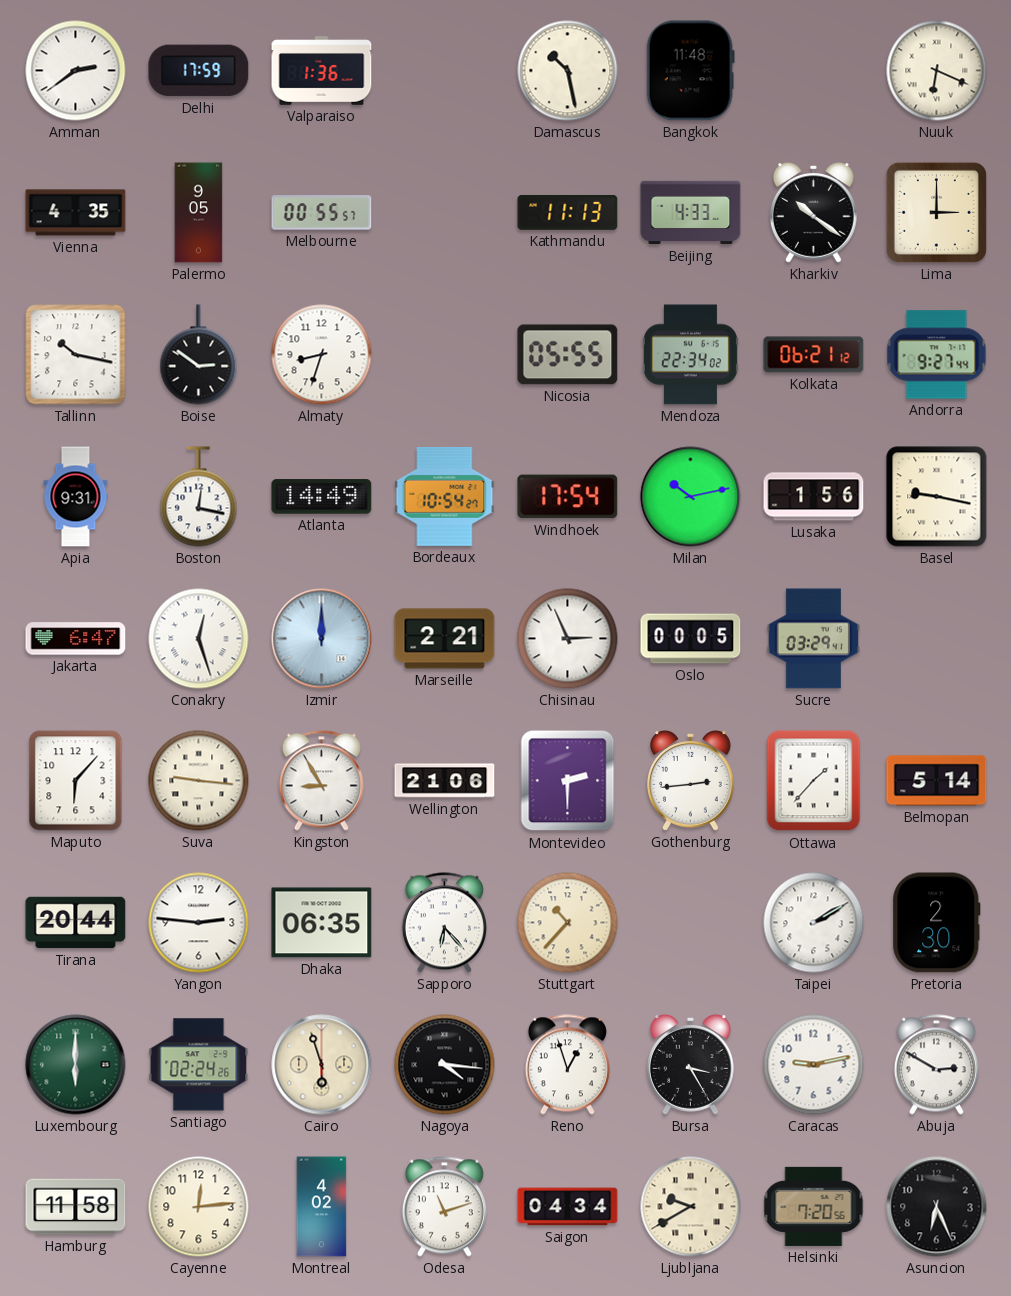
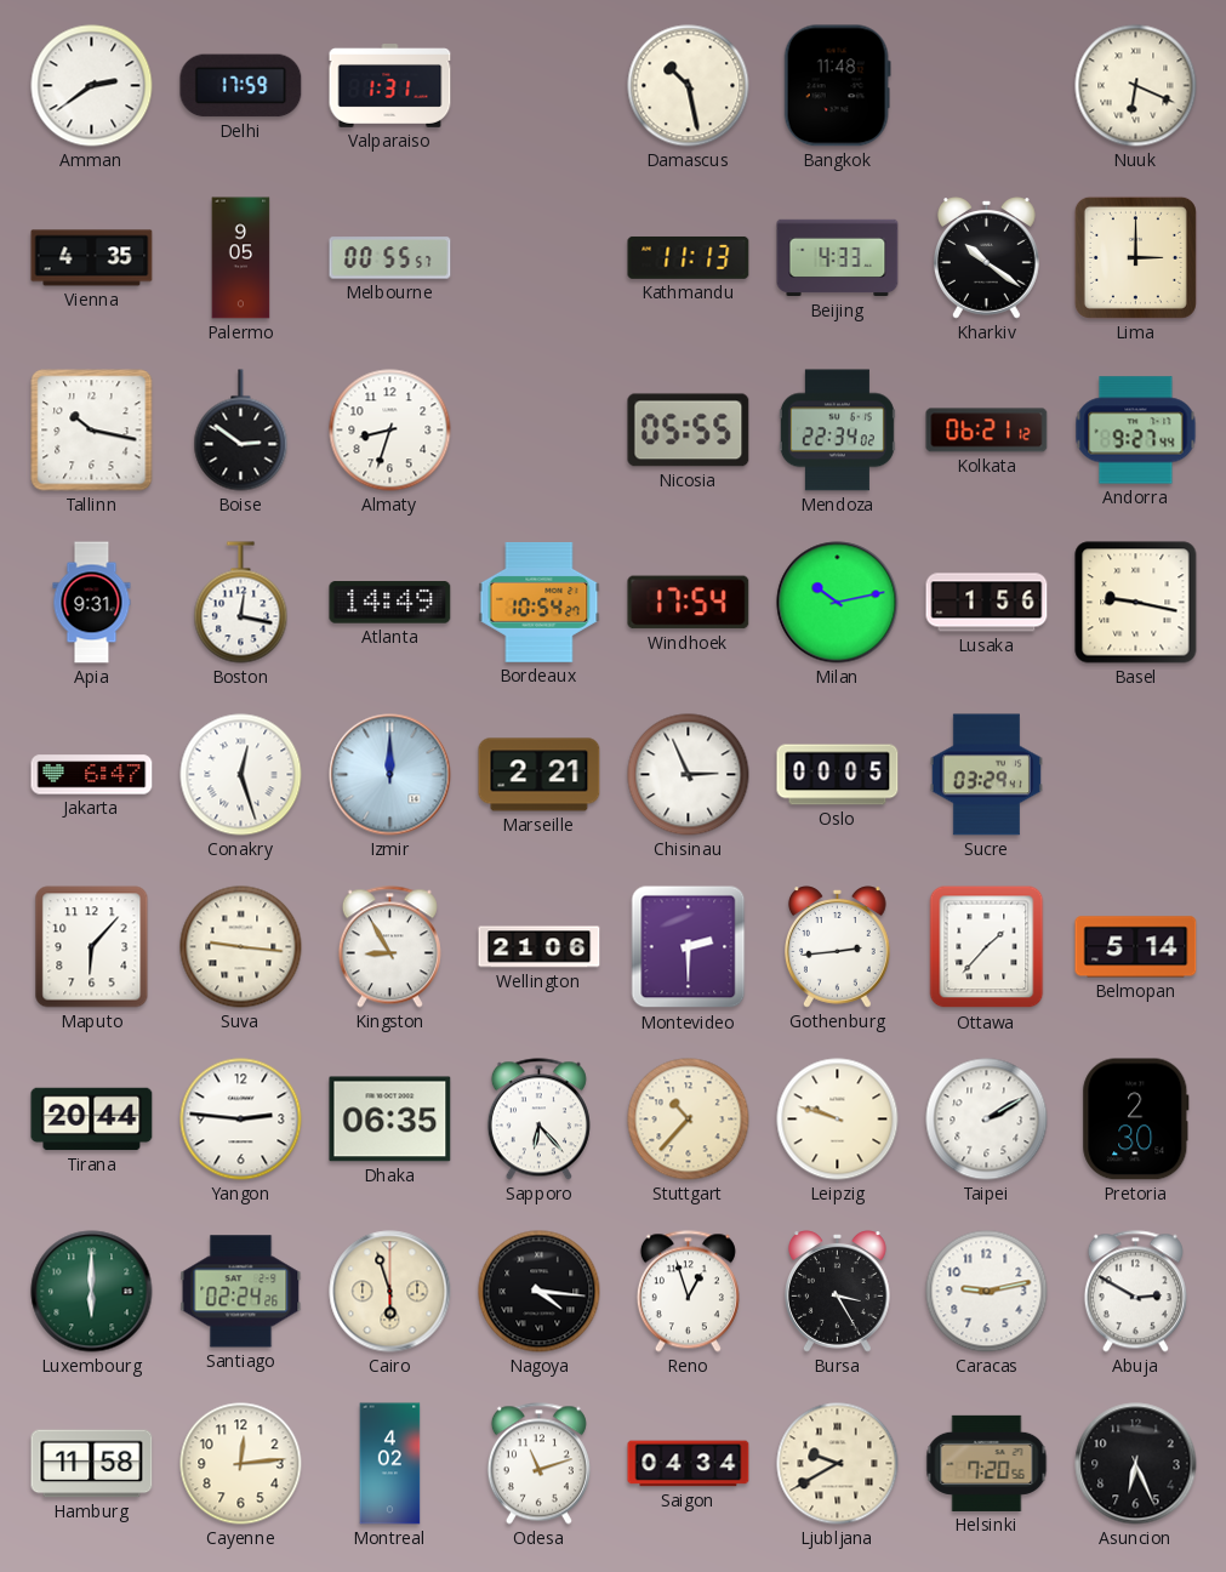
Valparaiso: 1:36 -> 1:31
Leipzig: none -> 9:48
